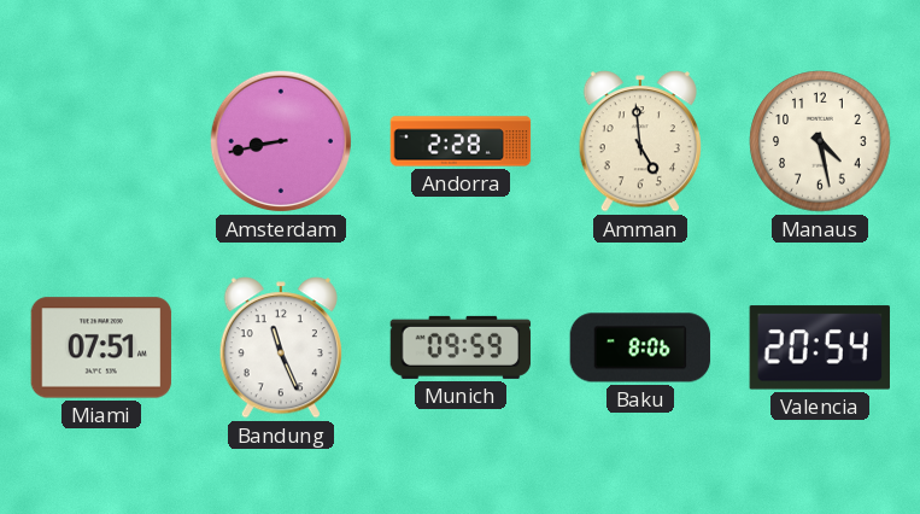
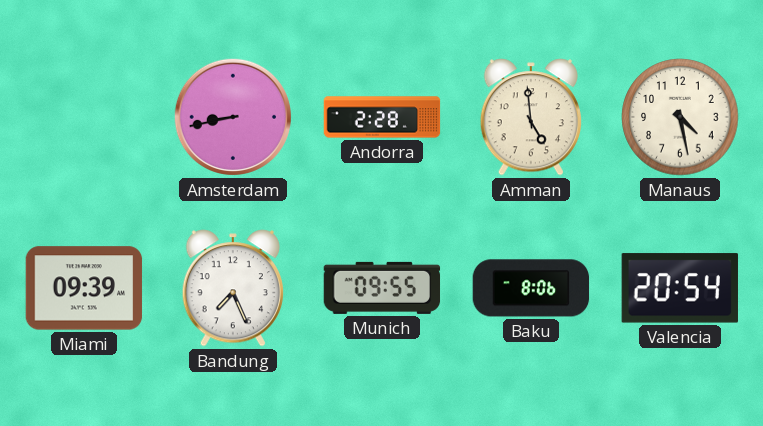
Miami: 07:51 -> 09:39
Bandung: 11:26 -> 7:26
Munich: 09:59 -> 09:55
